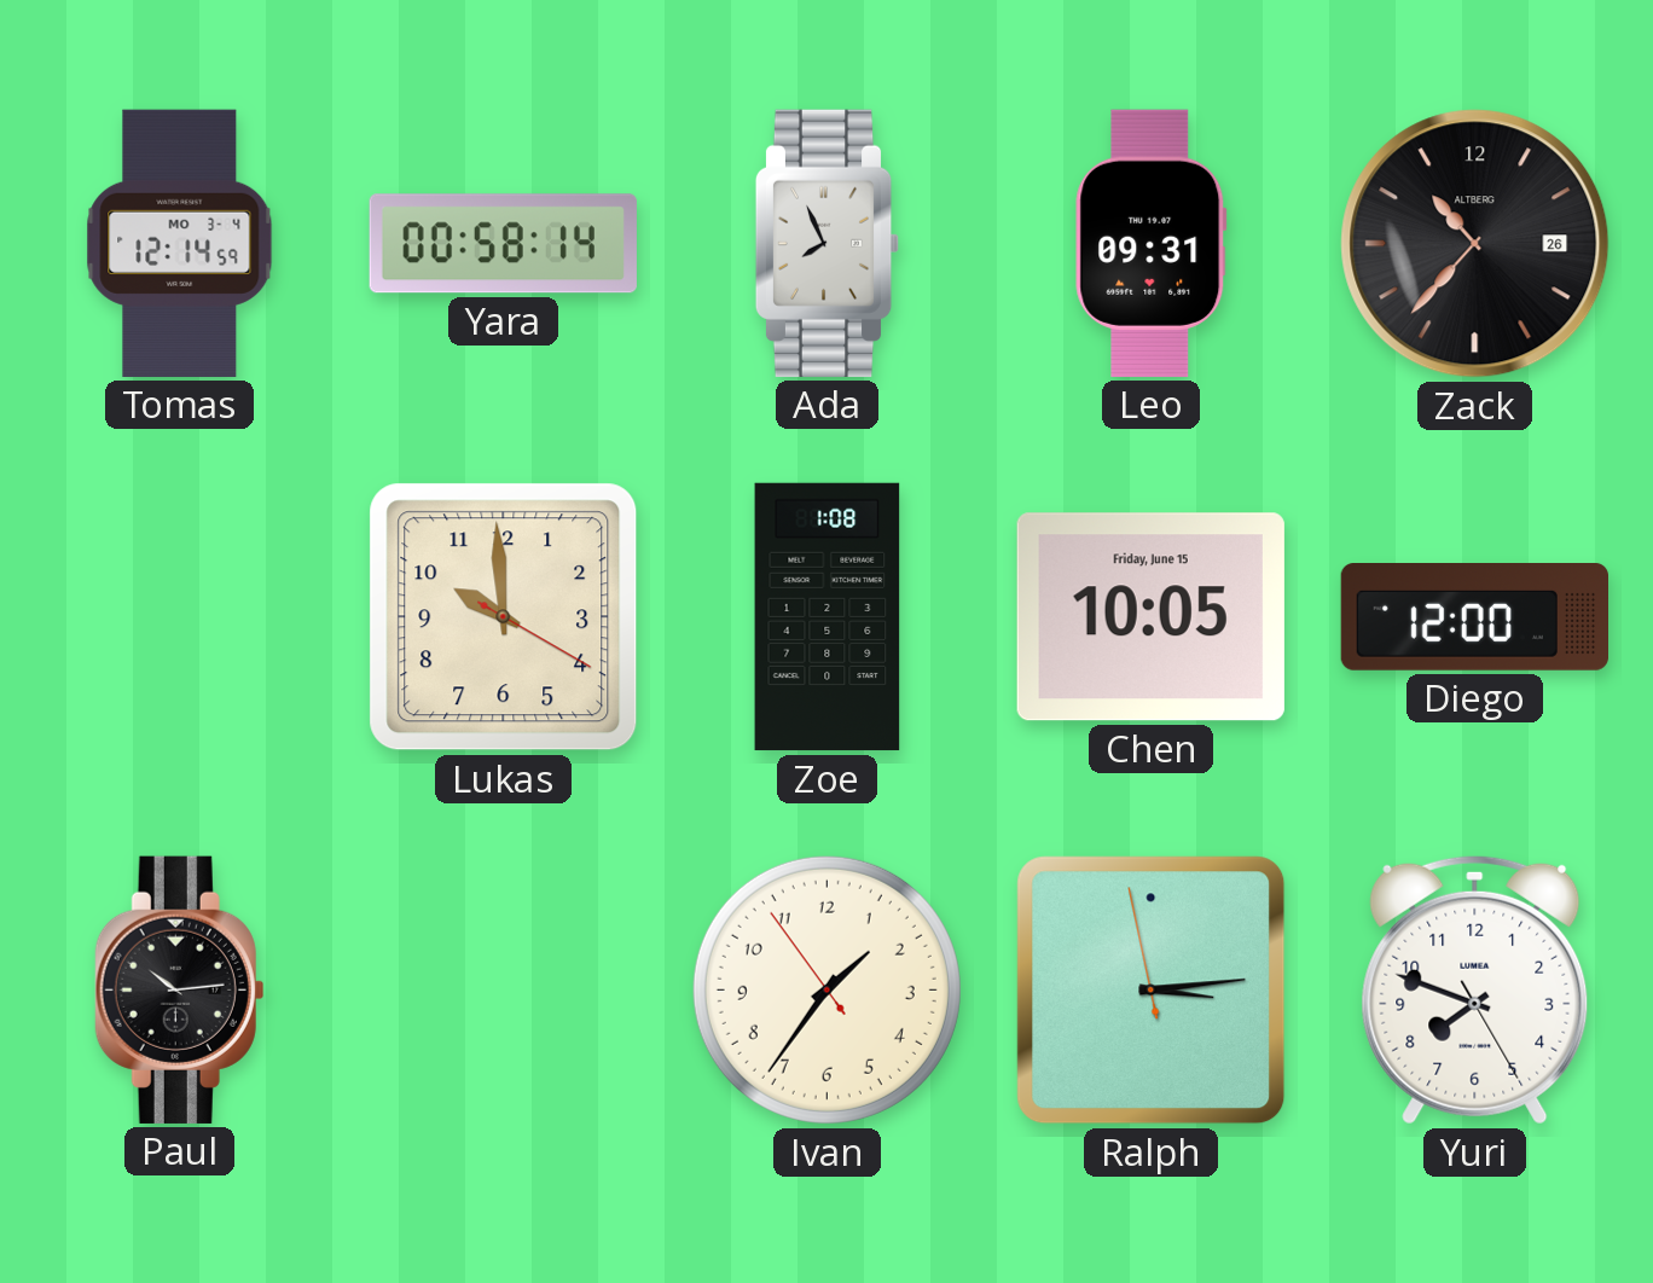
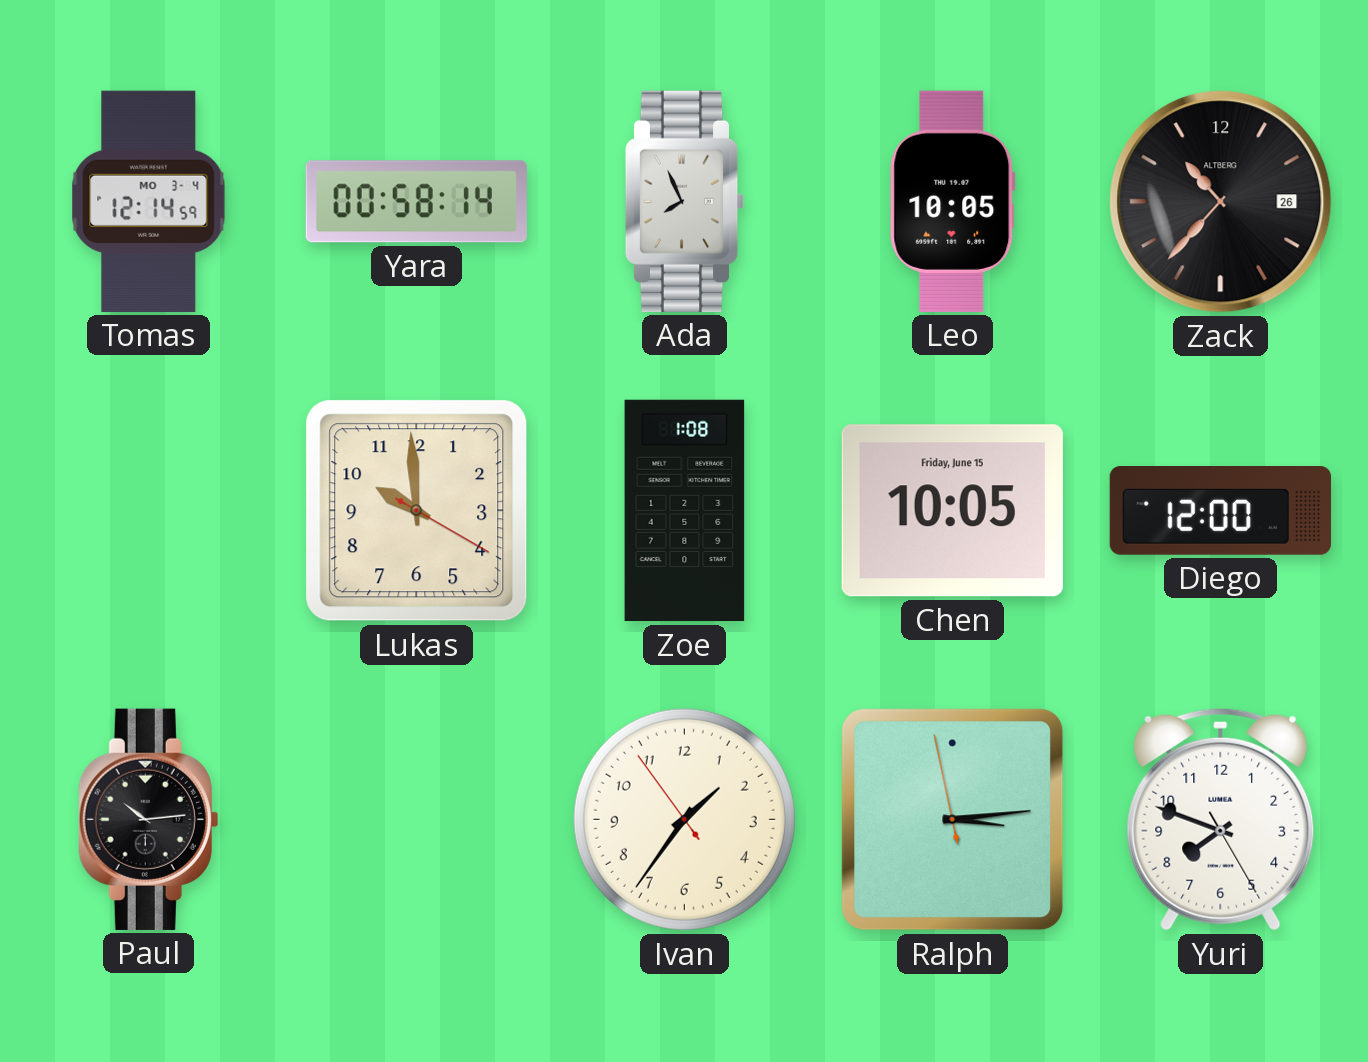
Leo: 09:31 -> 10:05
